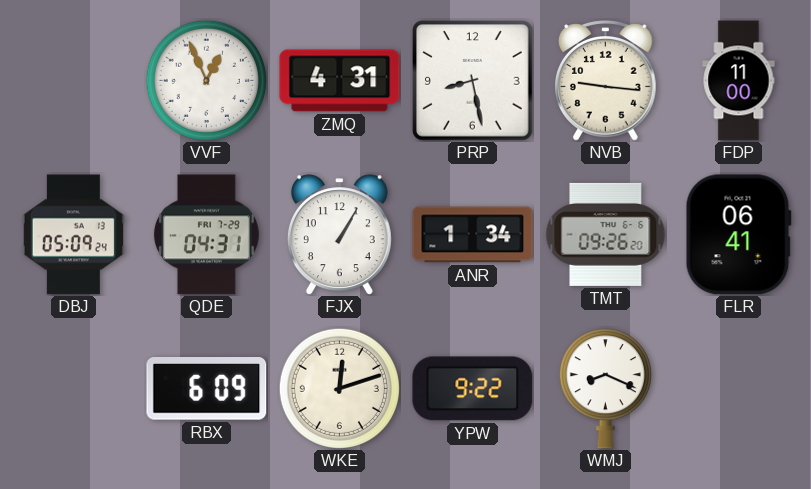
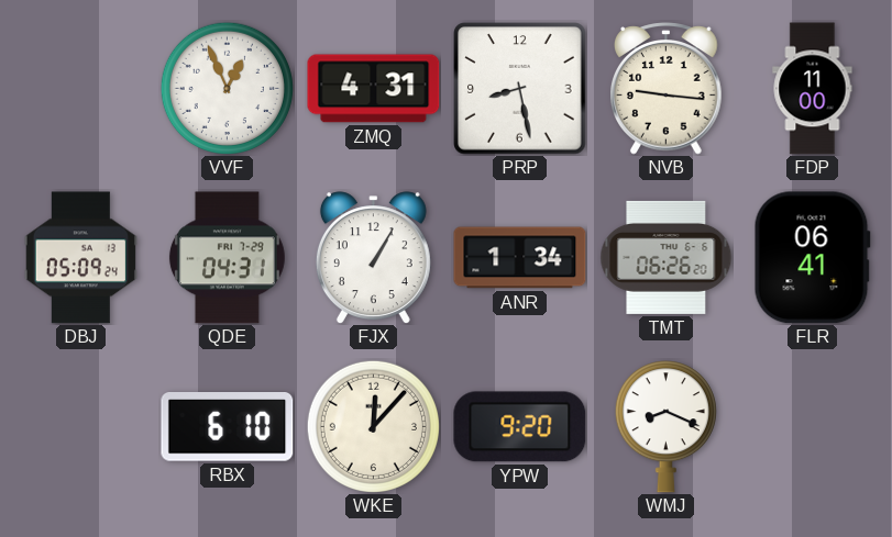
TMT: 09:26 -> 06:26
RBX: 6:09 -> 6:10
WKE: 12:12 -> 12:07
YPW: 9:22 -> 9:20
